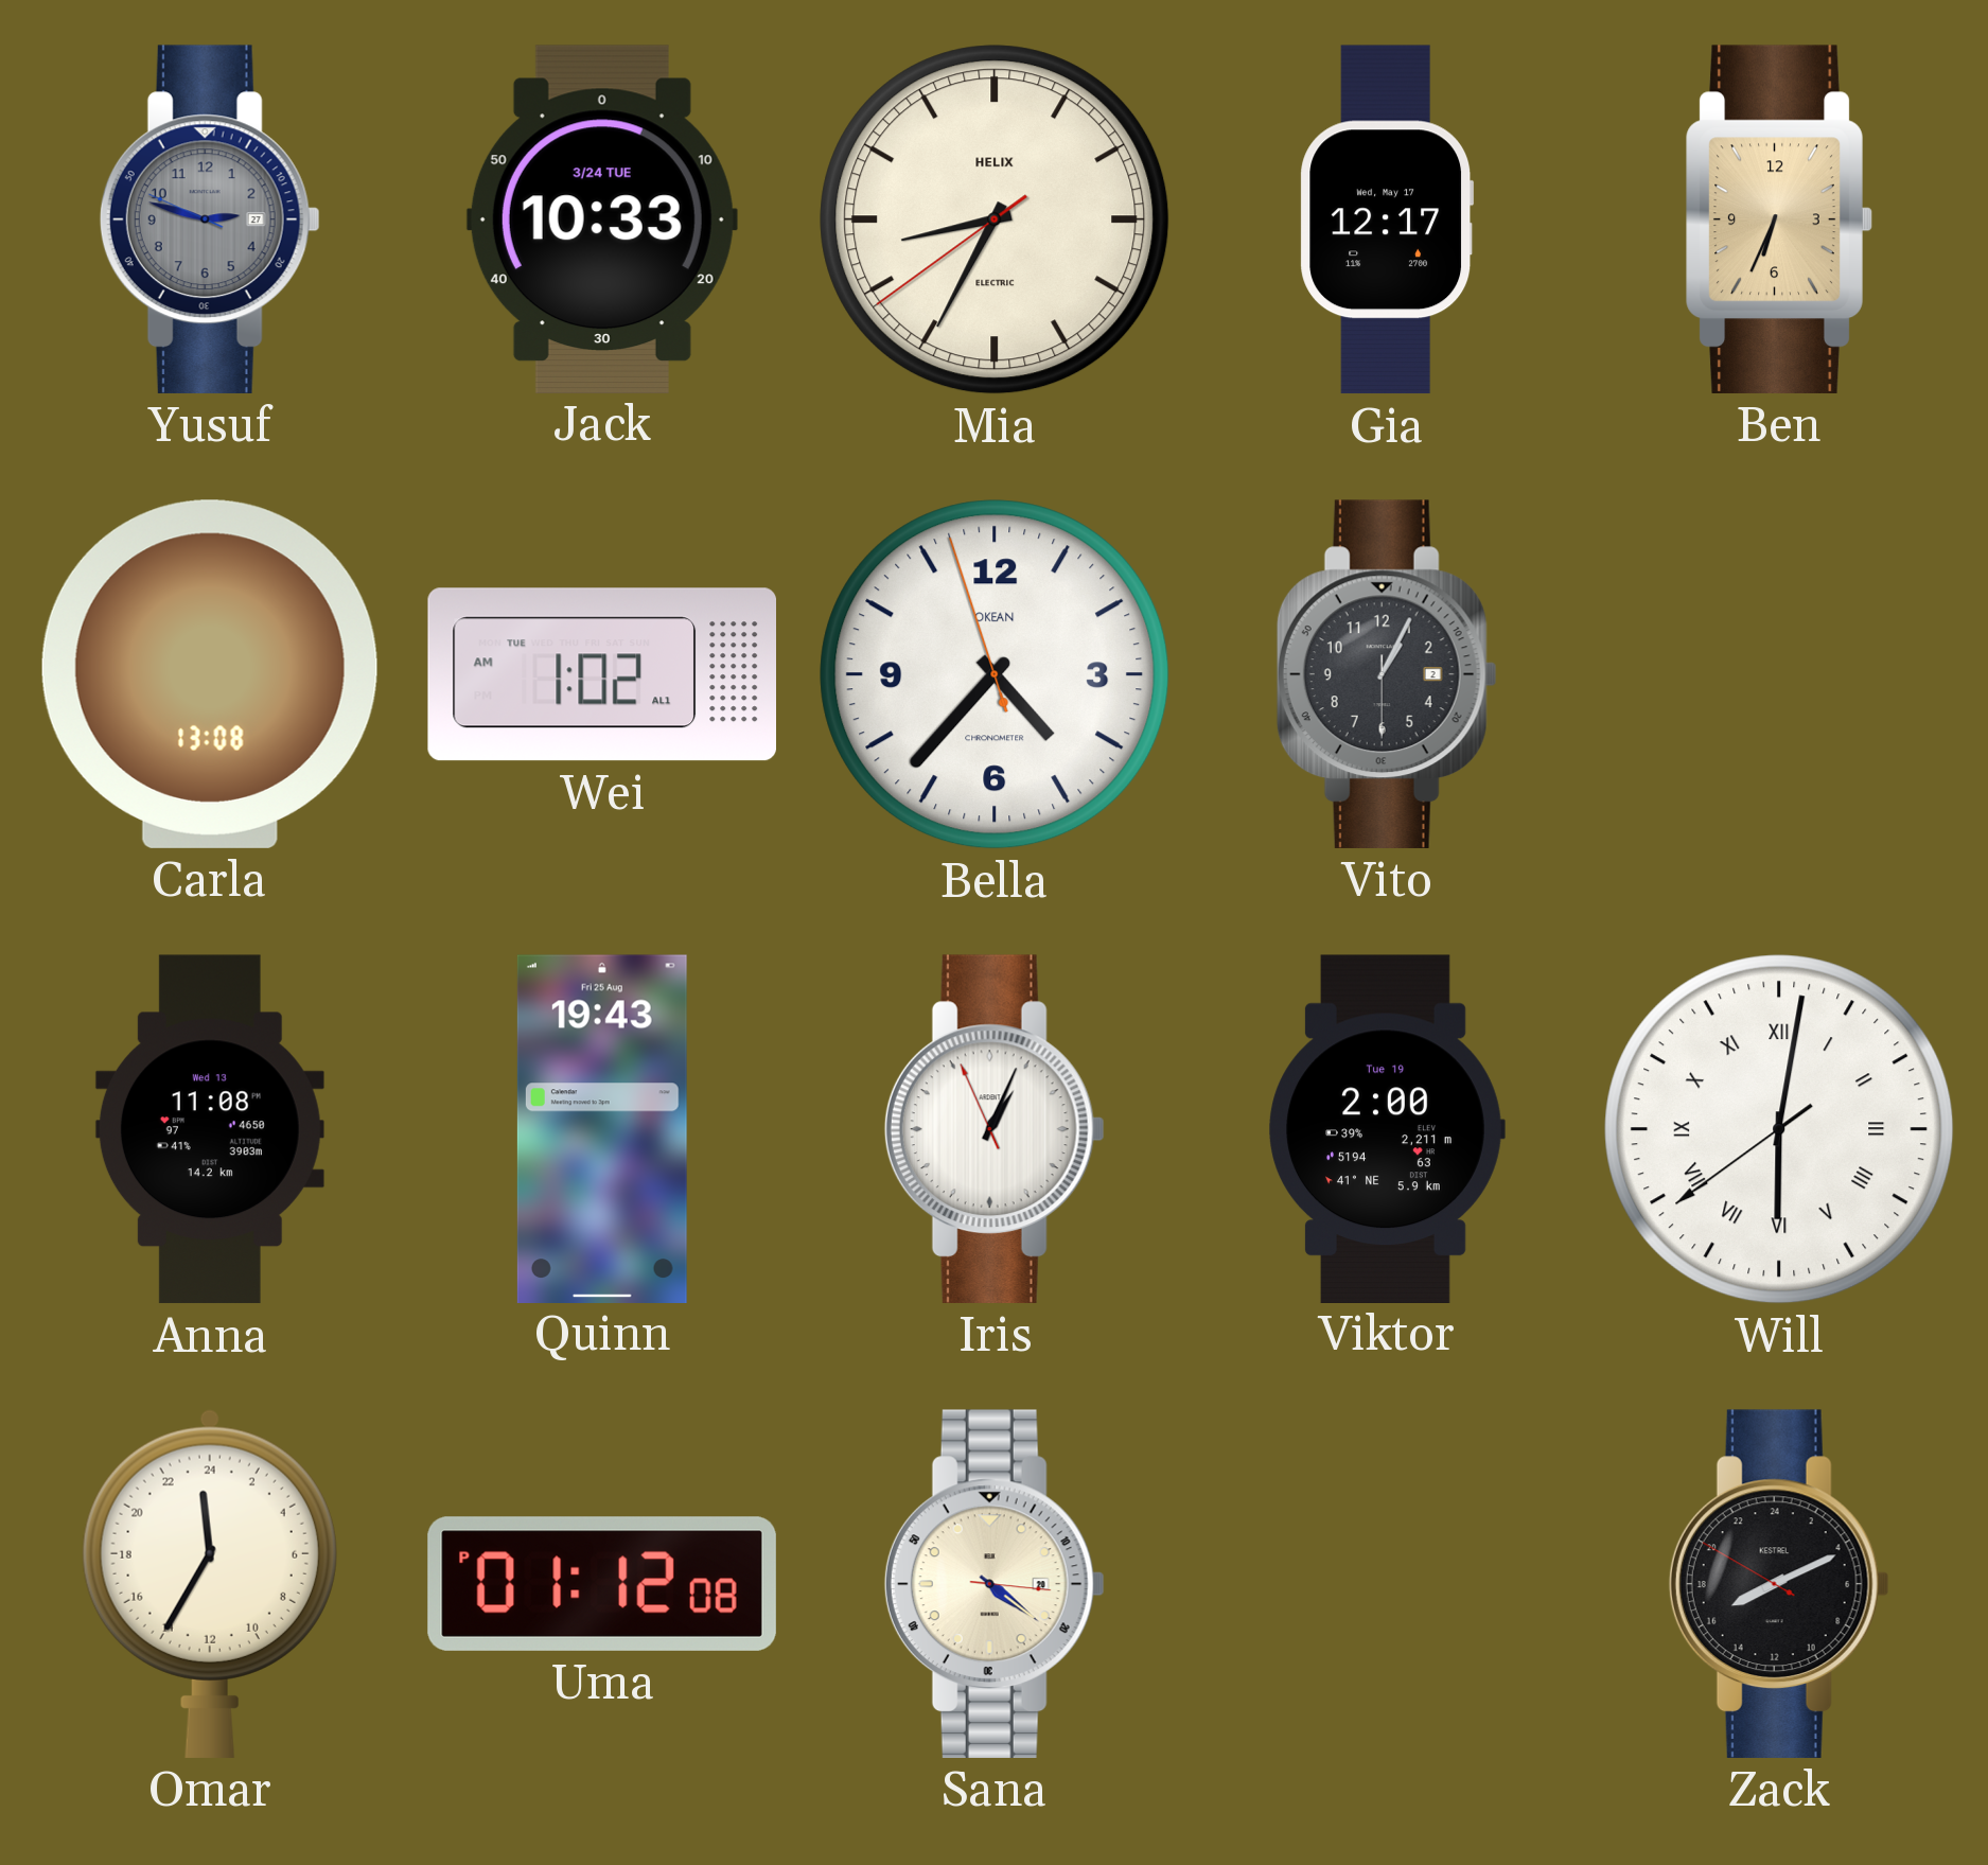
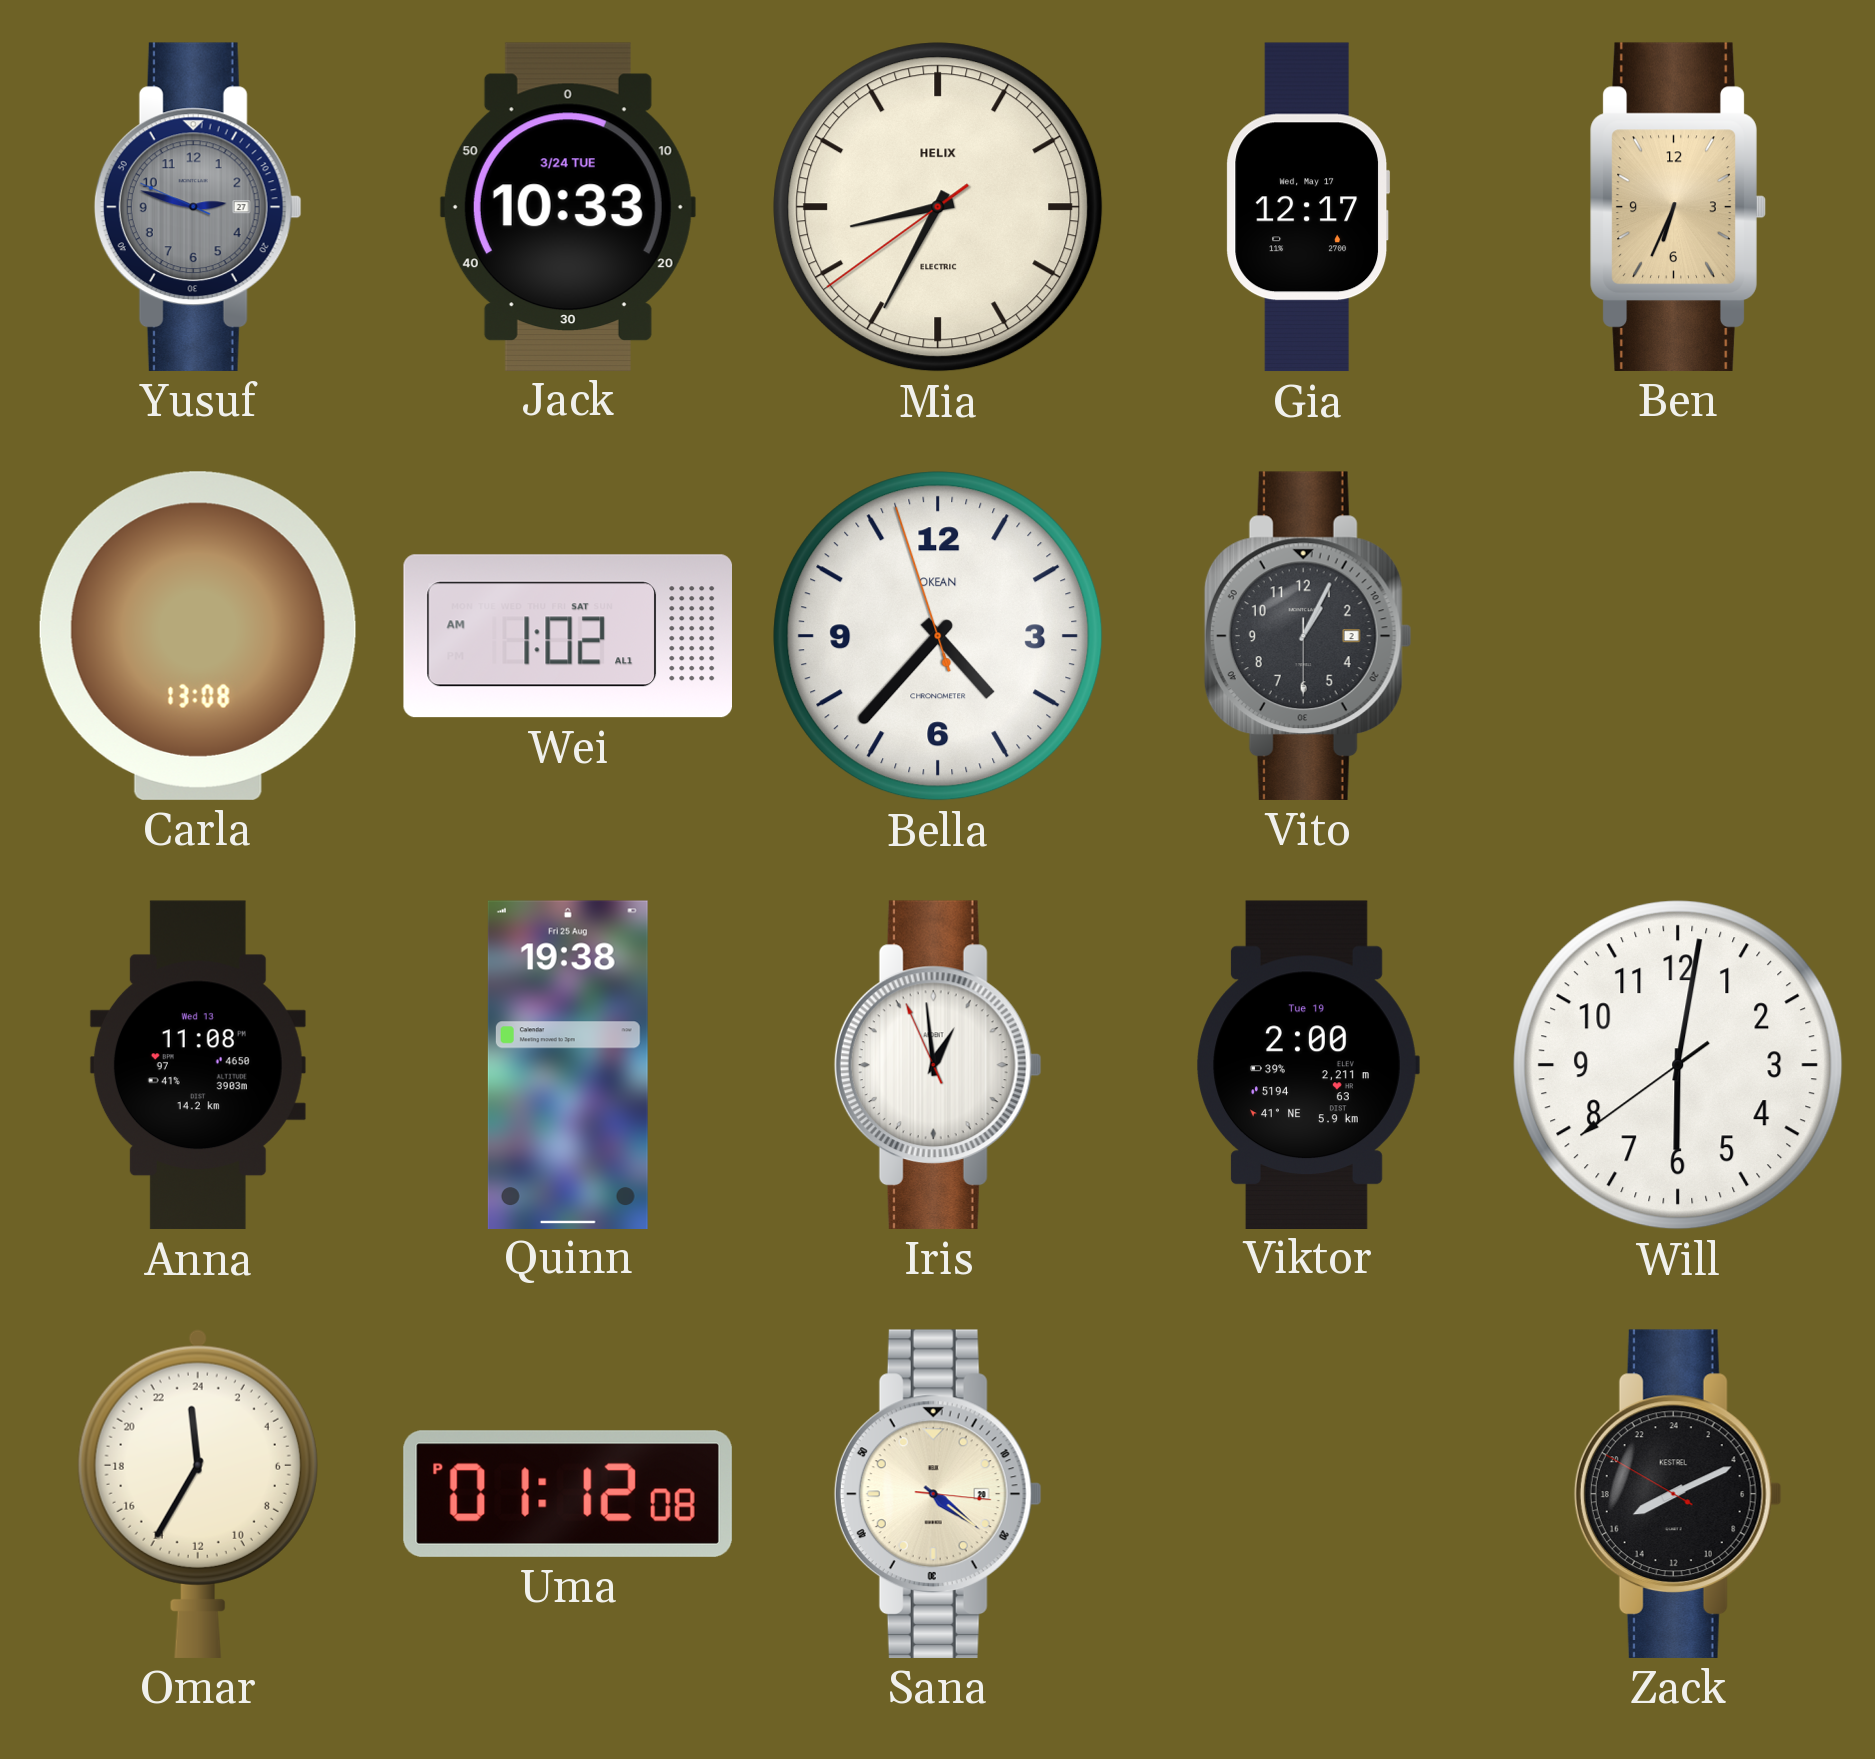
Wei date: TUE -> SAT
Quinn: 19:43 -> 19:38
Iris: 1:03 -> 12:58
Will numerals: Roman -> Arabic
